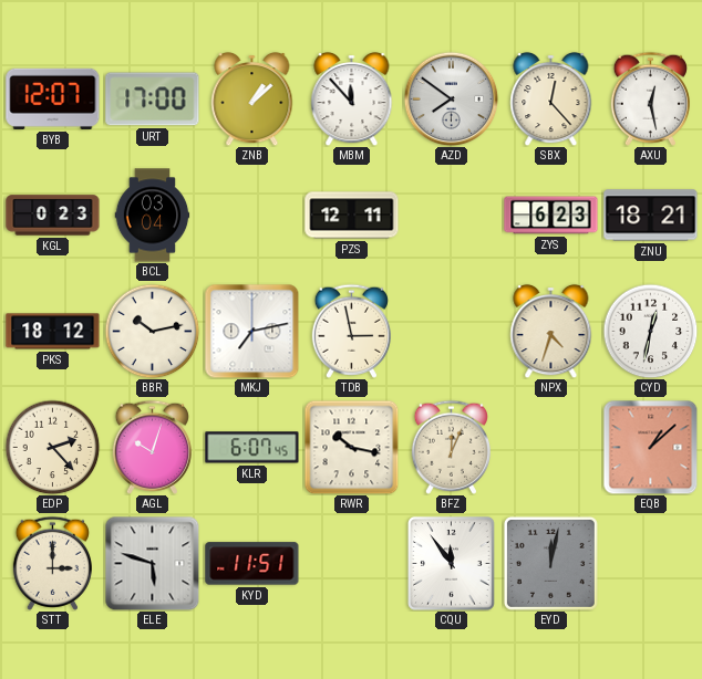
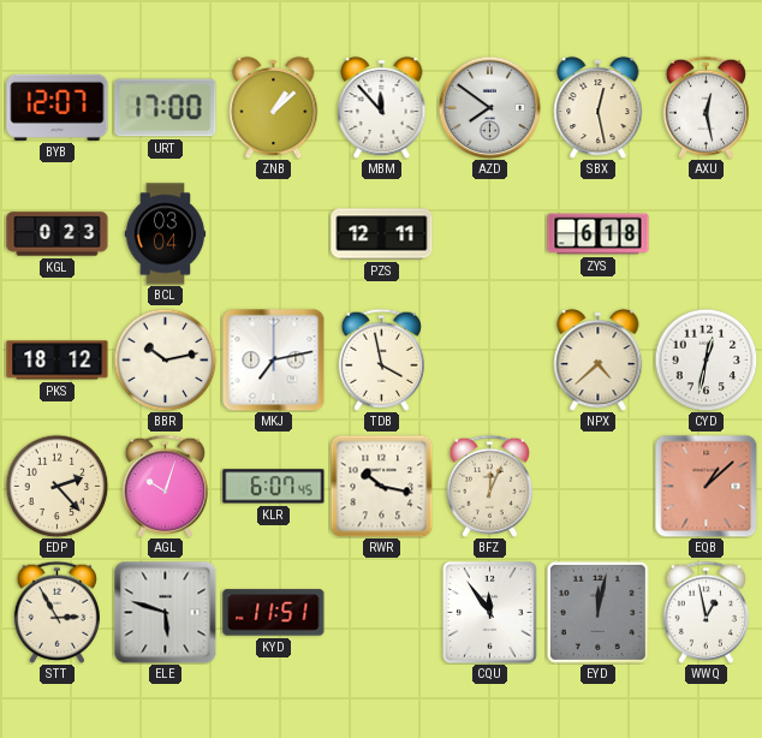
SBX: 12:23 -> 12:28
ZYS: 6:23 -> 6:18
ZNU: 18:21 -> none
TDB: 2:58 -> 3:58
NPX: 4:33 -> 4:38
STT: 3:00 -> 2:55
WWQ: none -> 12:58
